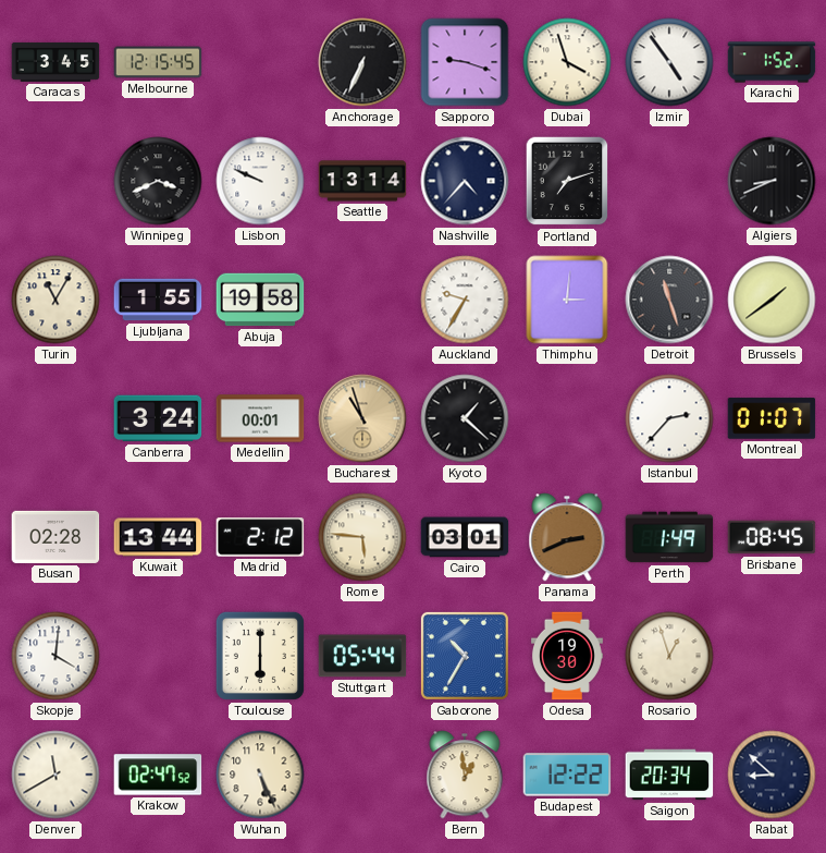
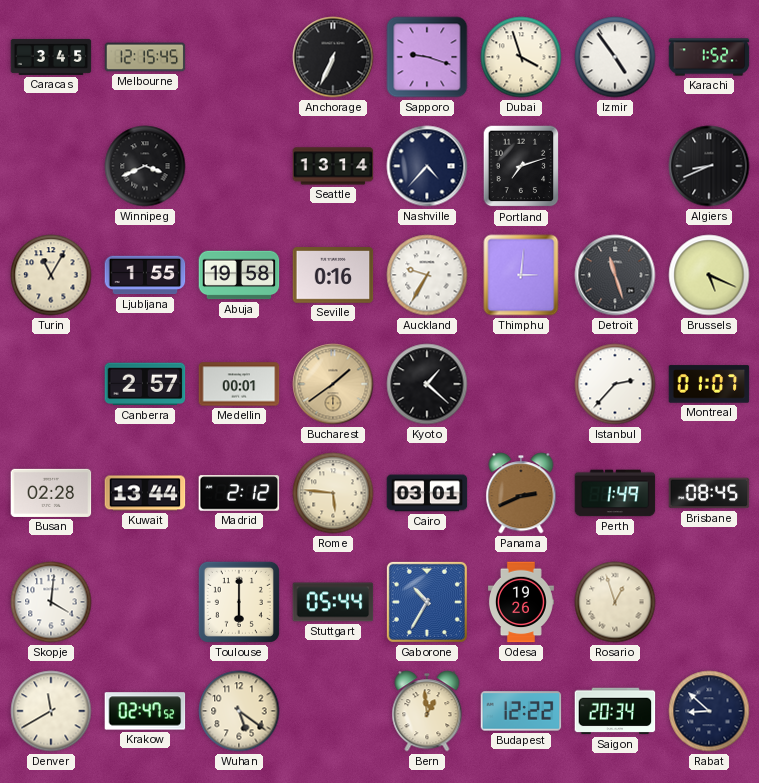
Lisbon: 9:49 -> none
Seville: none -> 0:16
Brussels: 1:39 -> 5:19
Canberra: 3:24 -> 2:57
Bucharest: 10:57 -> 1:39
Odesa: 19:30 -> 19:26
Wuhan: 5:26 -> 5:21
